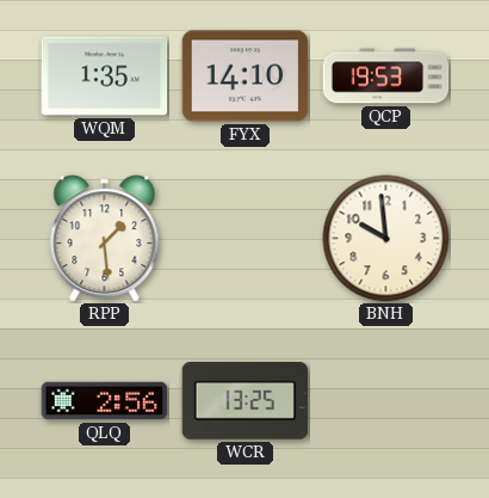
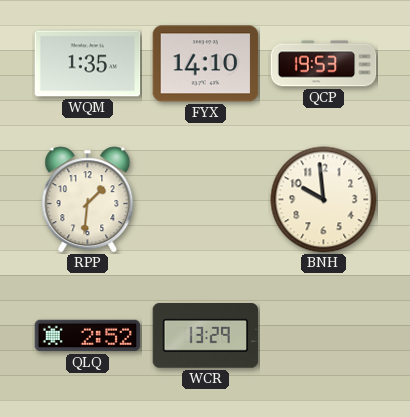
RPP: 1:29 -> 1:31
QLQ: 2:56 -> 2:52
WCR: 13:25 -> 13:29
